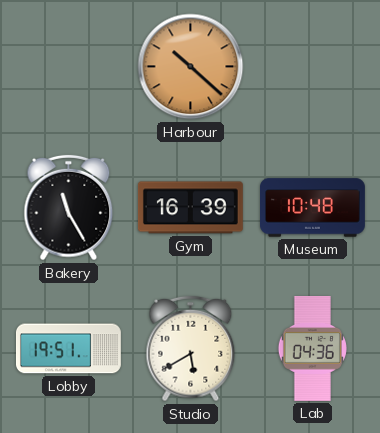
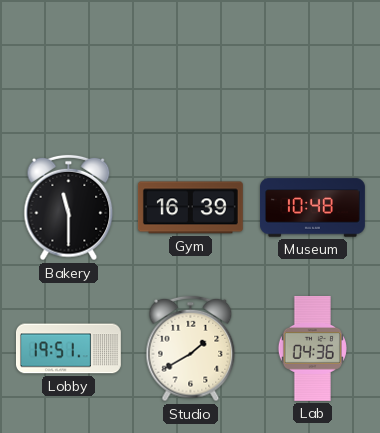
Harbour: 10:22 -> none
Bakery: 11:25 -> 11:30
Studio: 5:40 -> 1:40
